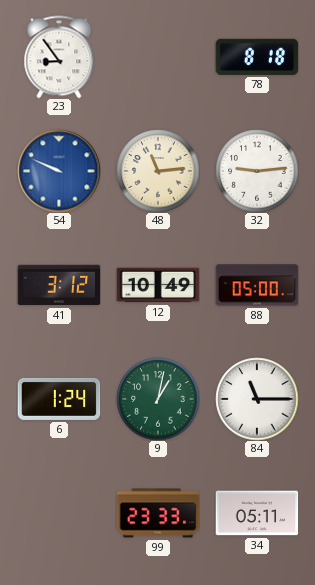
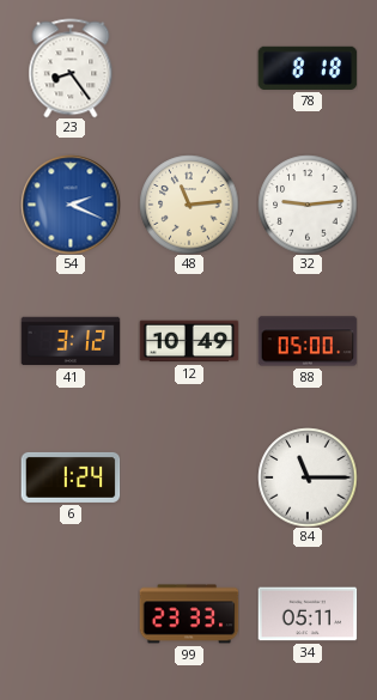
23: 8:54 -> 8:24
54: 9:49 -> 2:19
9: 1:02 -> none
